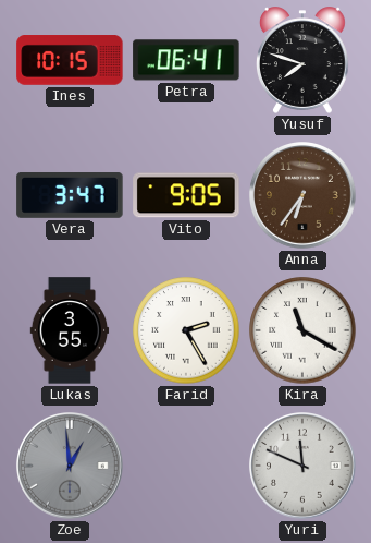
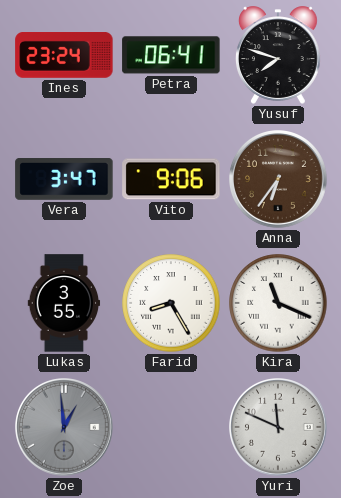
Ines: 10:15 -> 23:24
Vito: 9:05 -> 9:06
Farid: 2:25 -> 8:25
Kira: 11:20 -> 11:19
